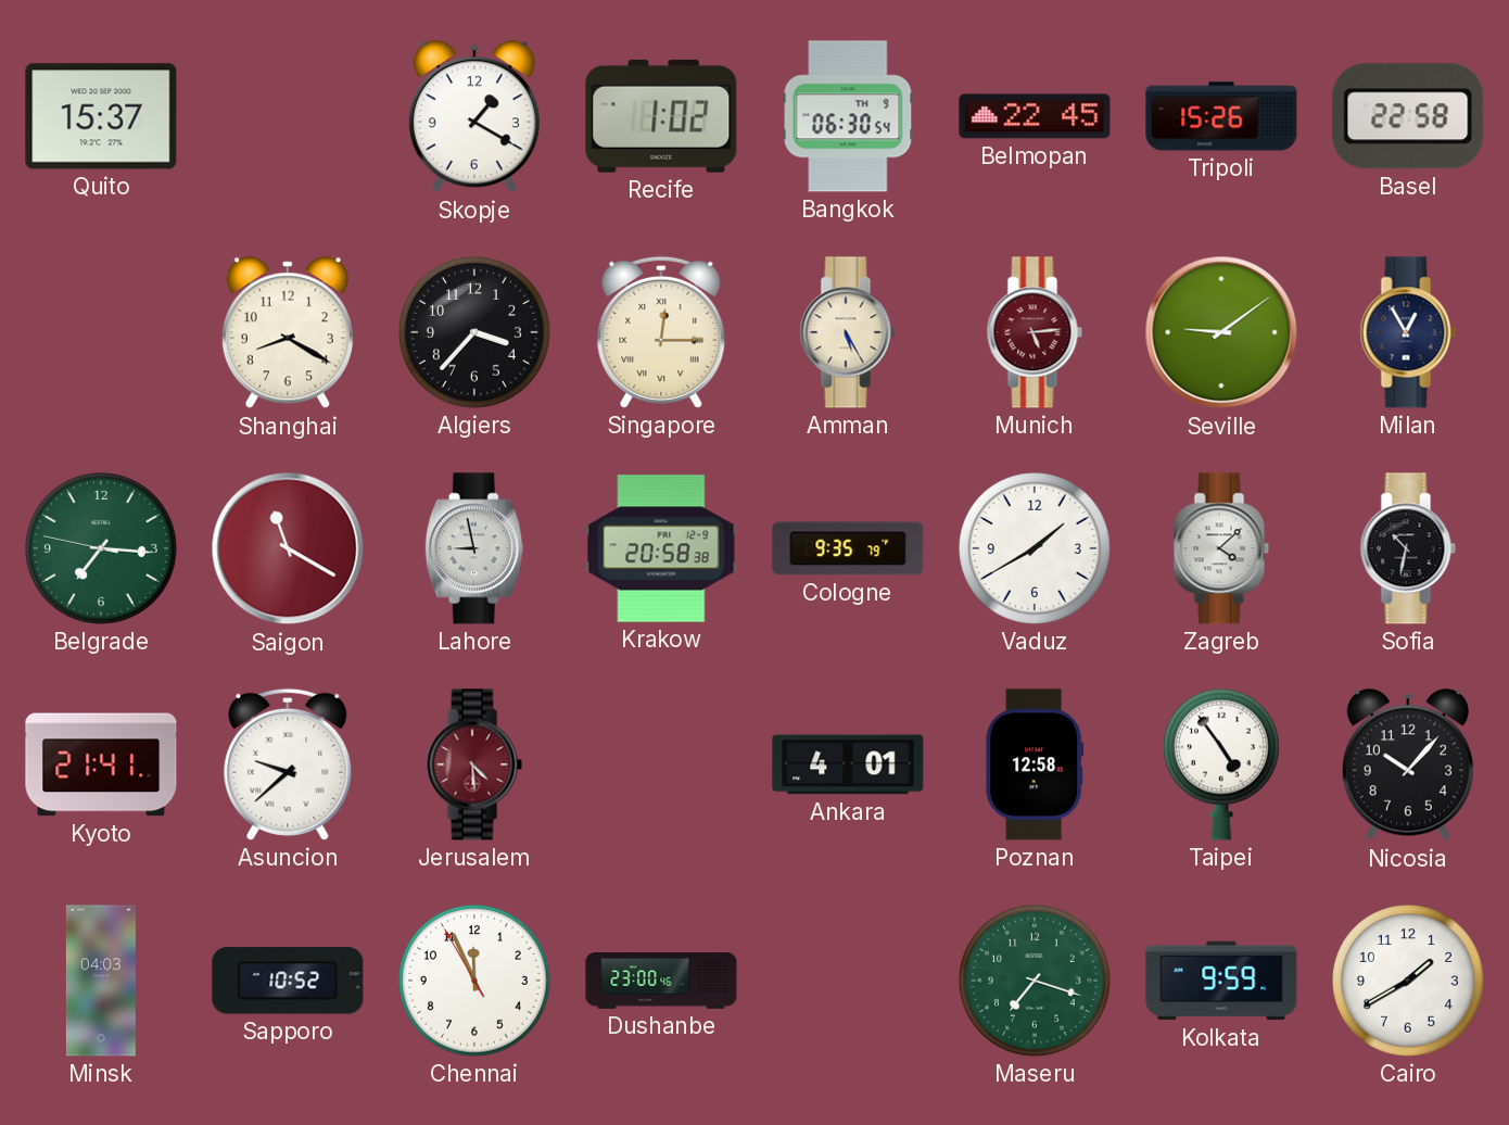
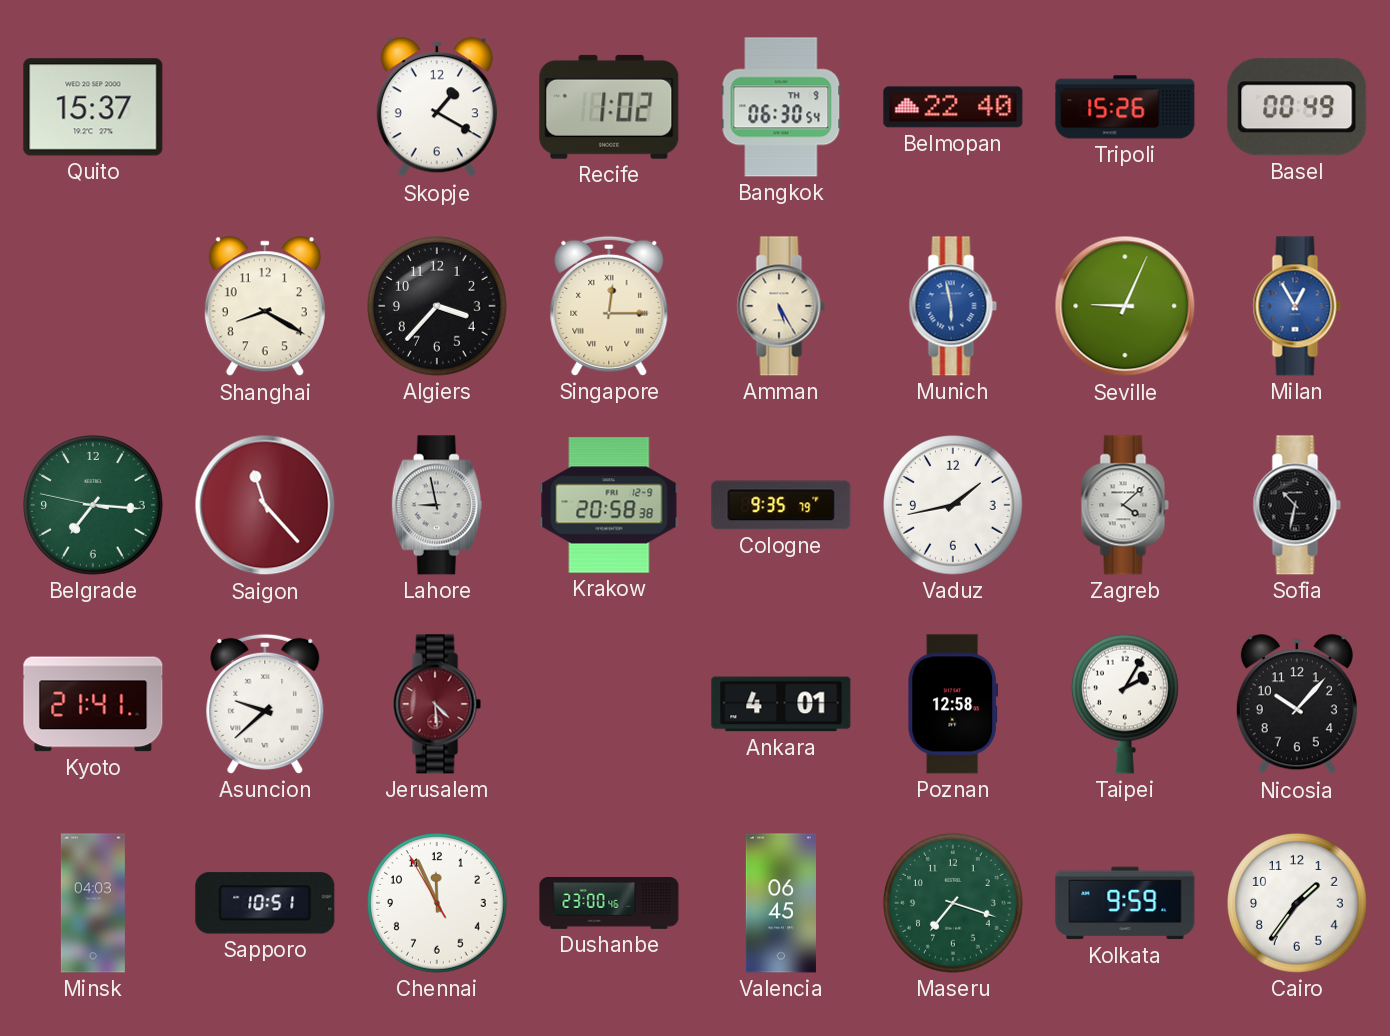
Belmopan: 22:45 -> 22:40
Basel: 22:58 -> 00:49
Munich: 5:14 -> 5:58
Munich dial: burgundy -> blue
Seville: 9:09 -> 9:04
Milan dial: navy -> blue
Saigon: 11:20 -> 11:23
Vaduz: 1:40 -> 1:43
Taipei: 4:54 -> 2:05
Sapporo: 10:52 -> 10:51
Valencia: none -> 06:45
Cairo: 1:40 -> 1:36
